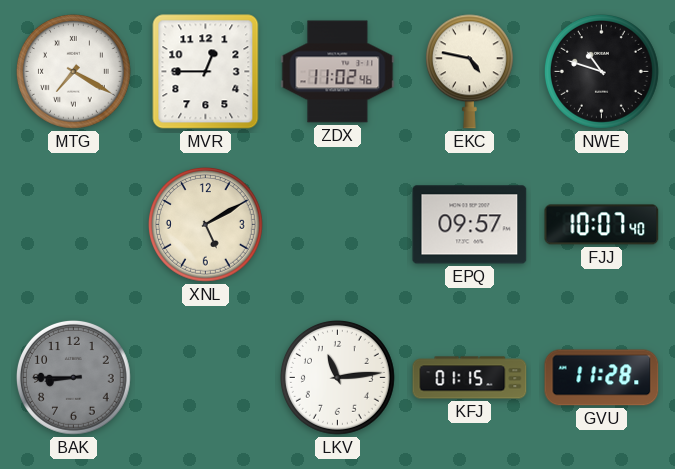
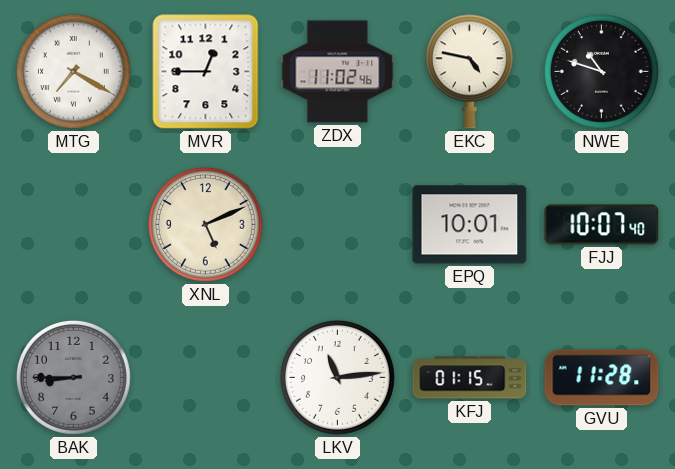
XNL: 5:10 -> 5:11
EPQ: 09:57 -> 10:01
